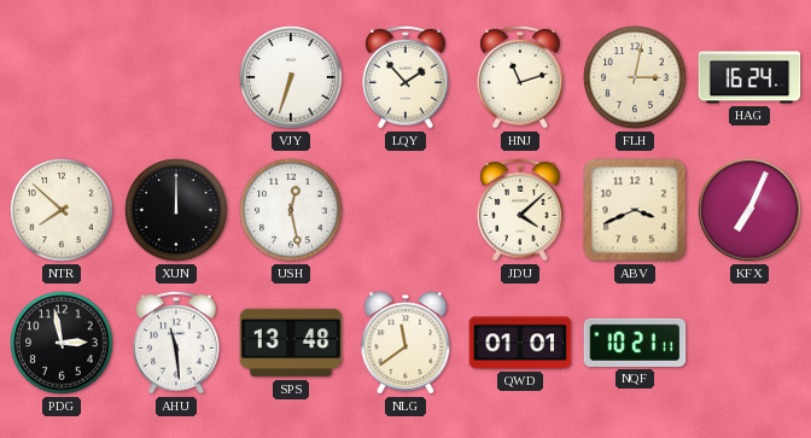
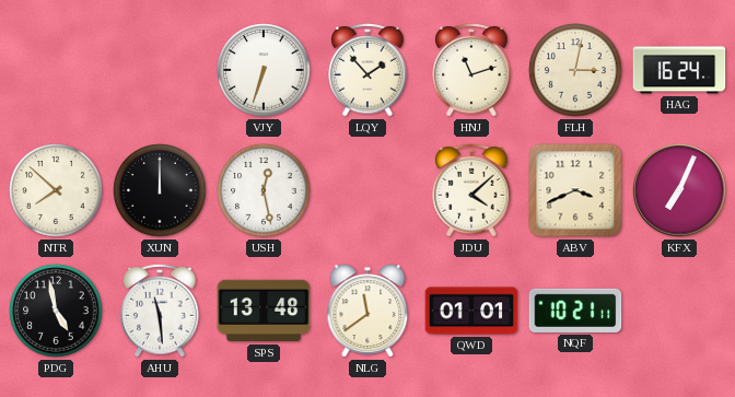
PDG: 2:58 -> 4:58
